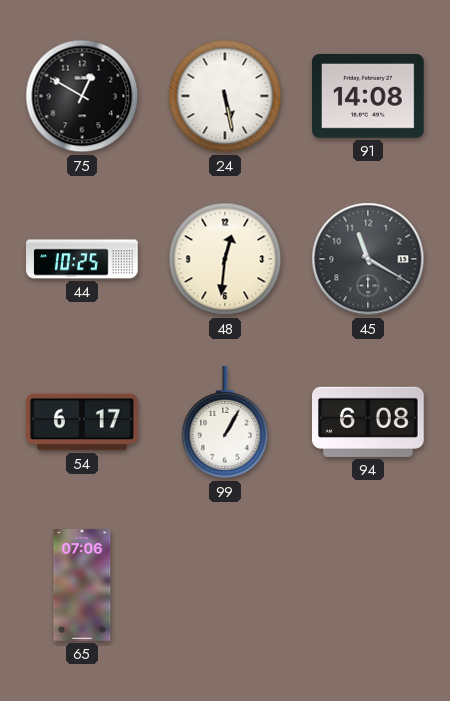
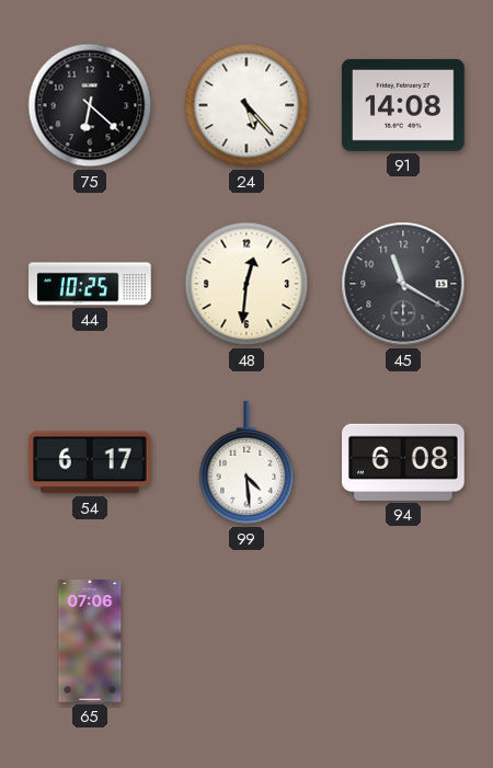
75: 12:50 -> 6:22
24: 5:28 -> 5:23
99: 1:05 -> 4:29
